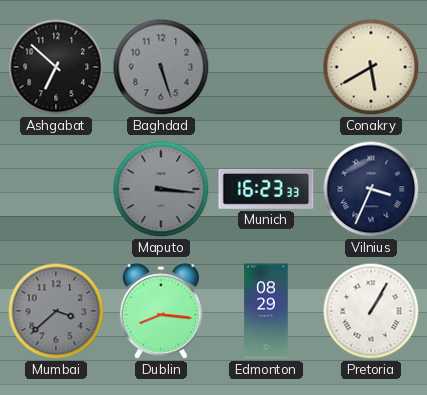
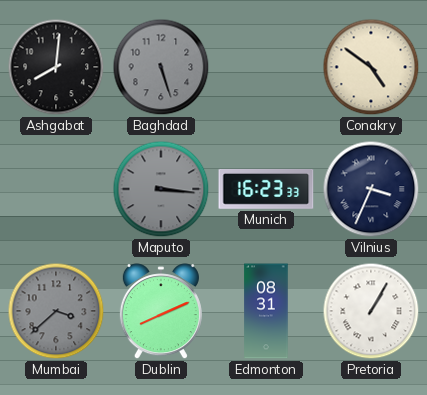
Ashgabat: 6:52 -> 8:01
Conakry: 5:40 -> 4:51
Dublin: 8:16 -> 8:11
Edmonton: 08:29 -> 08:31
